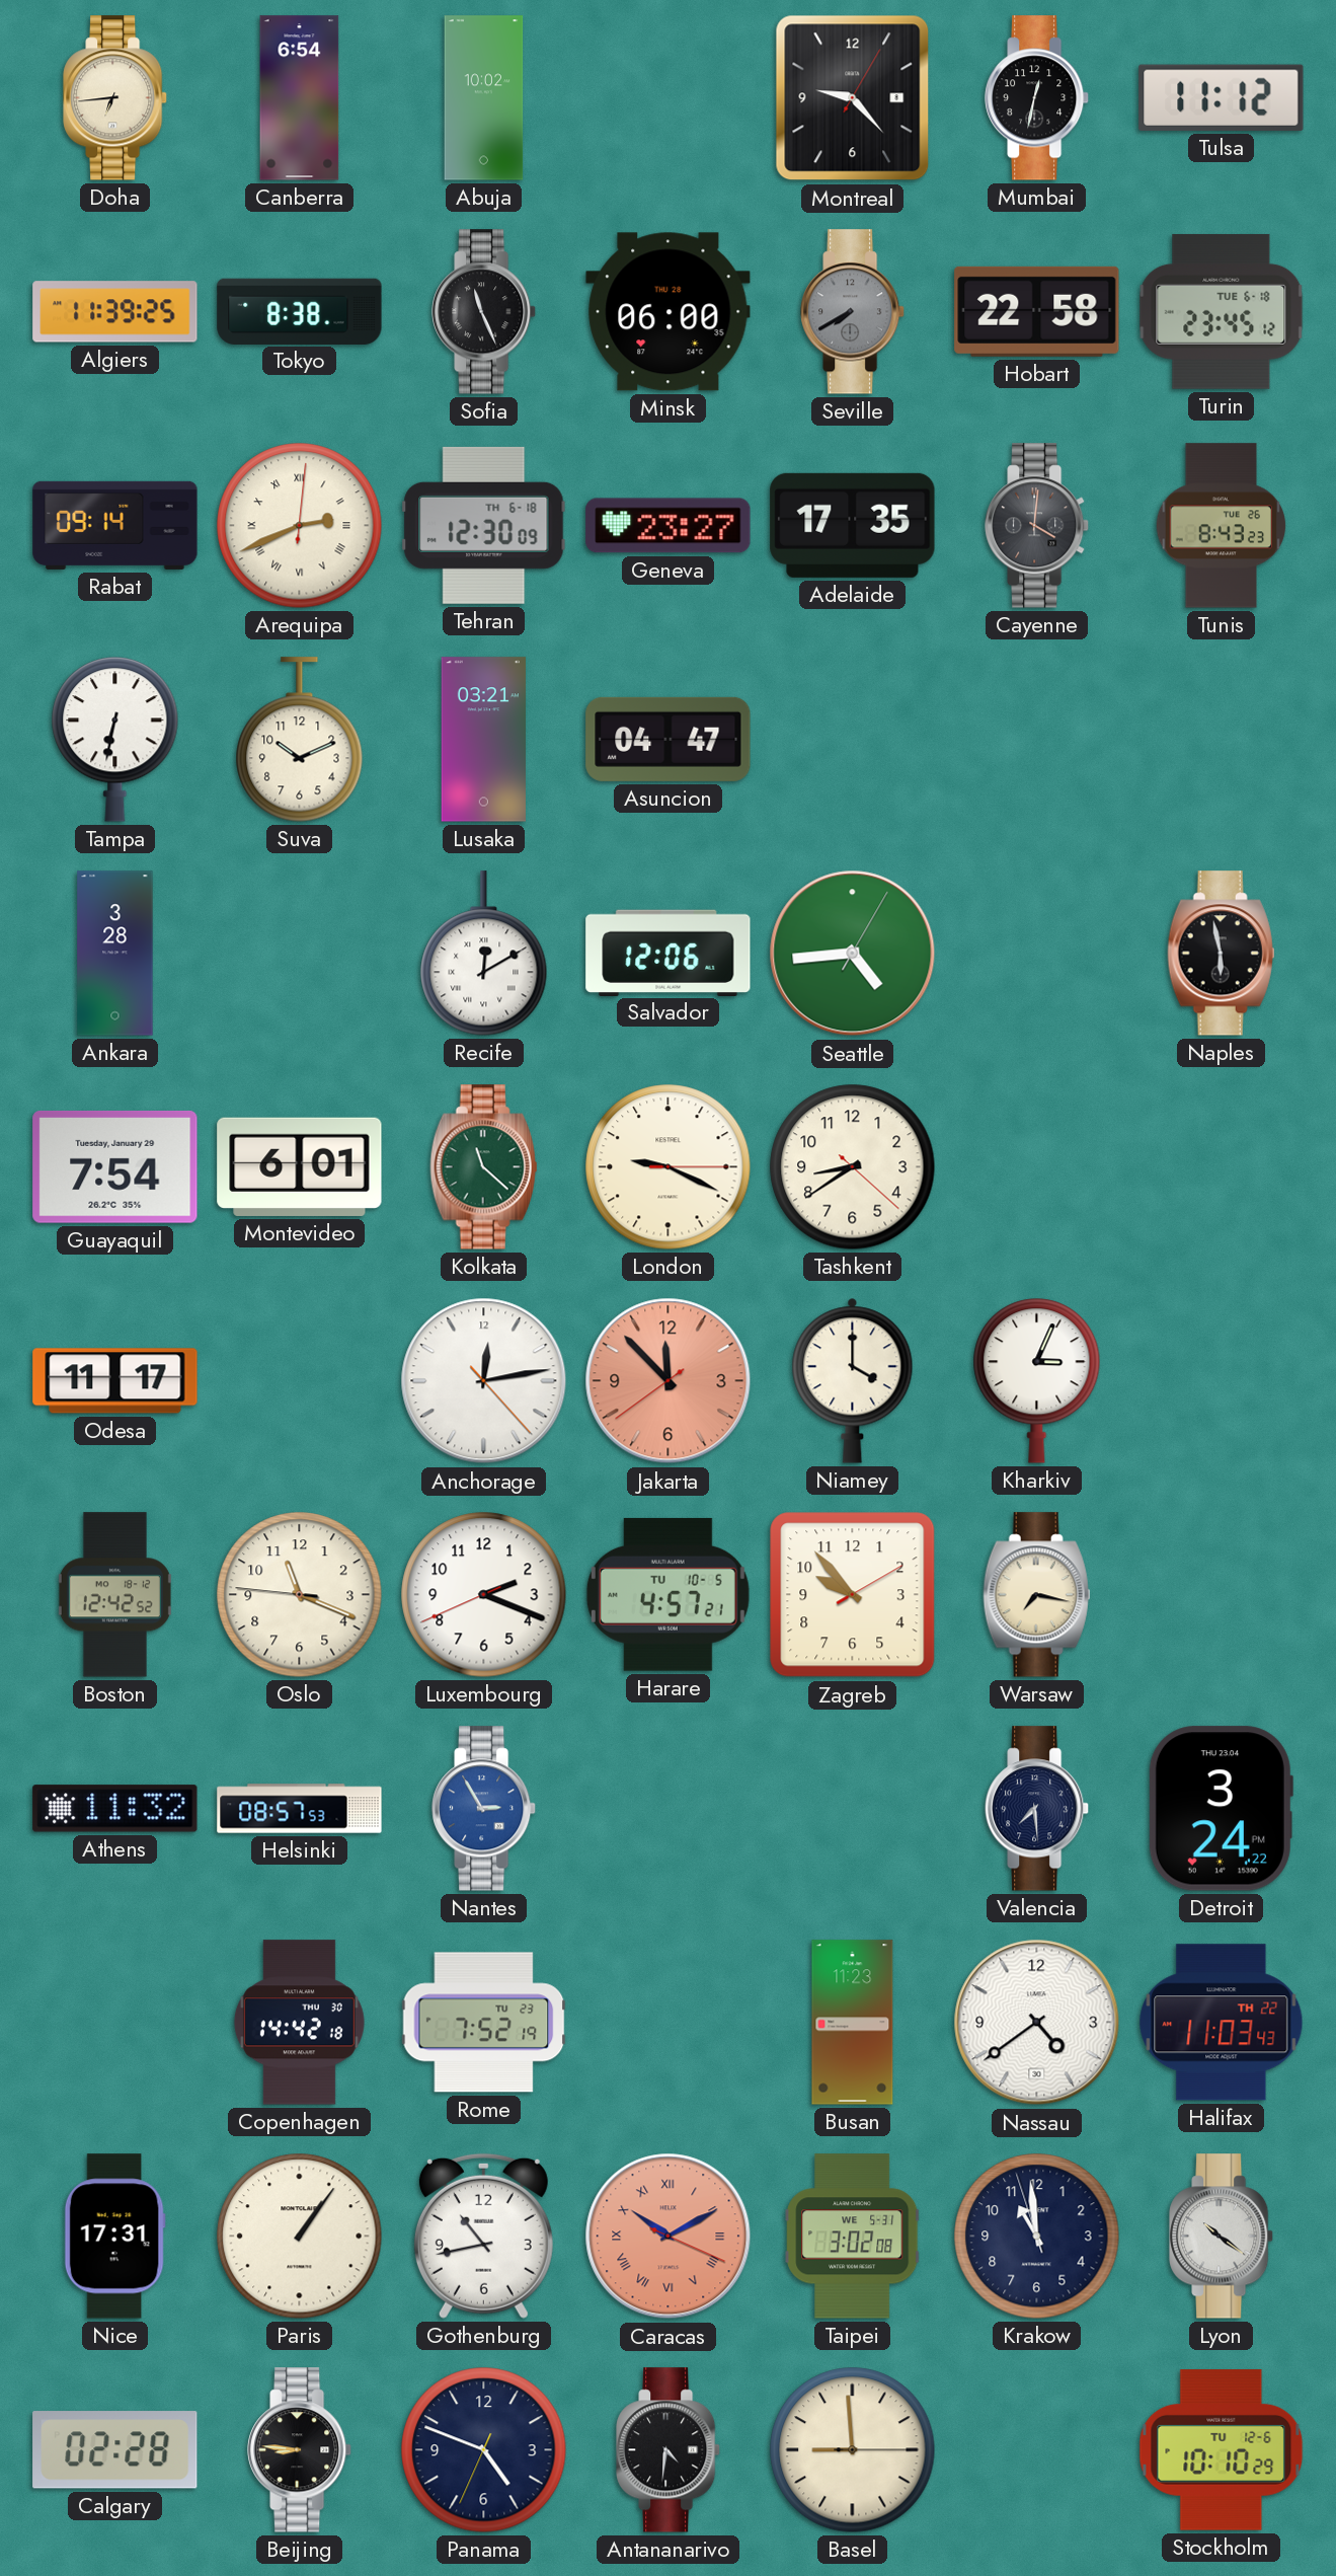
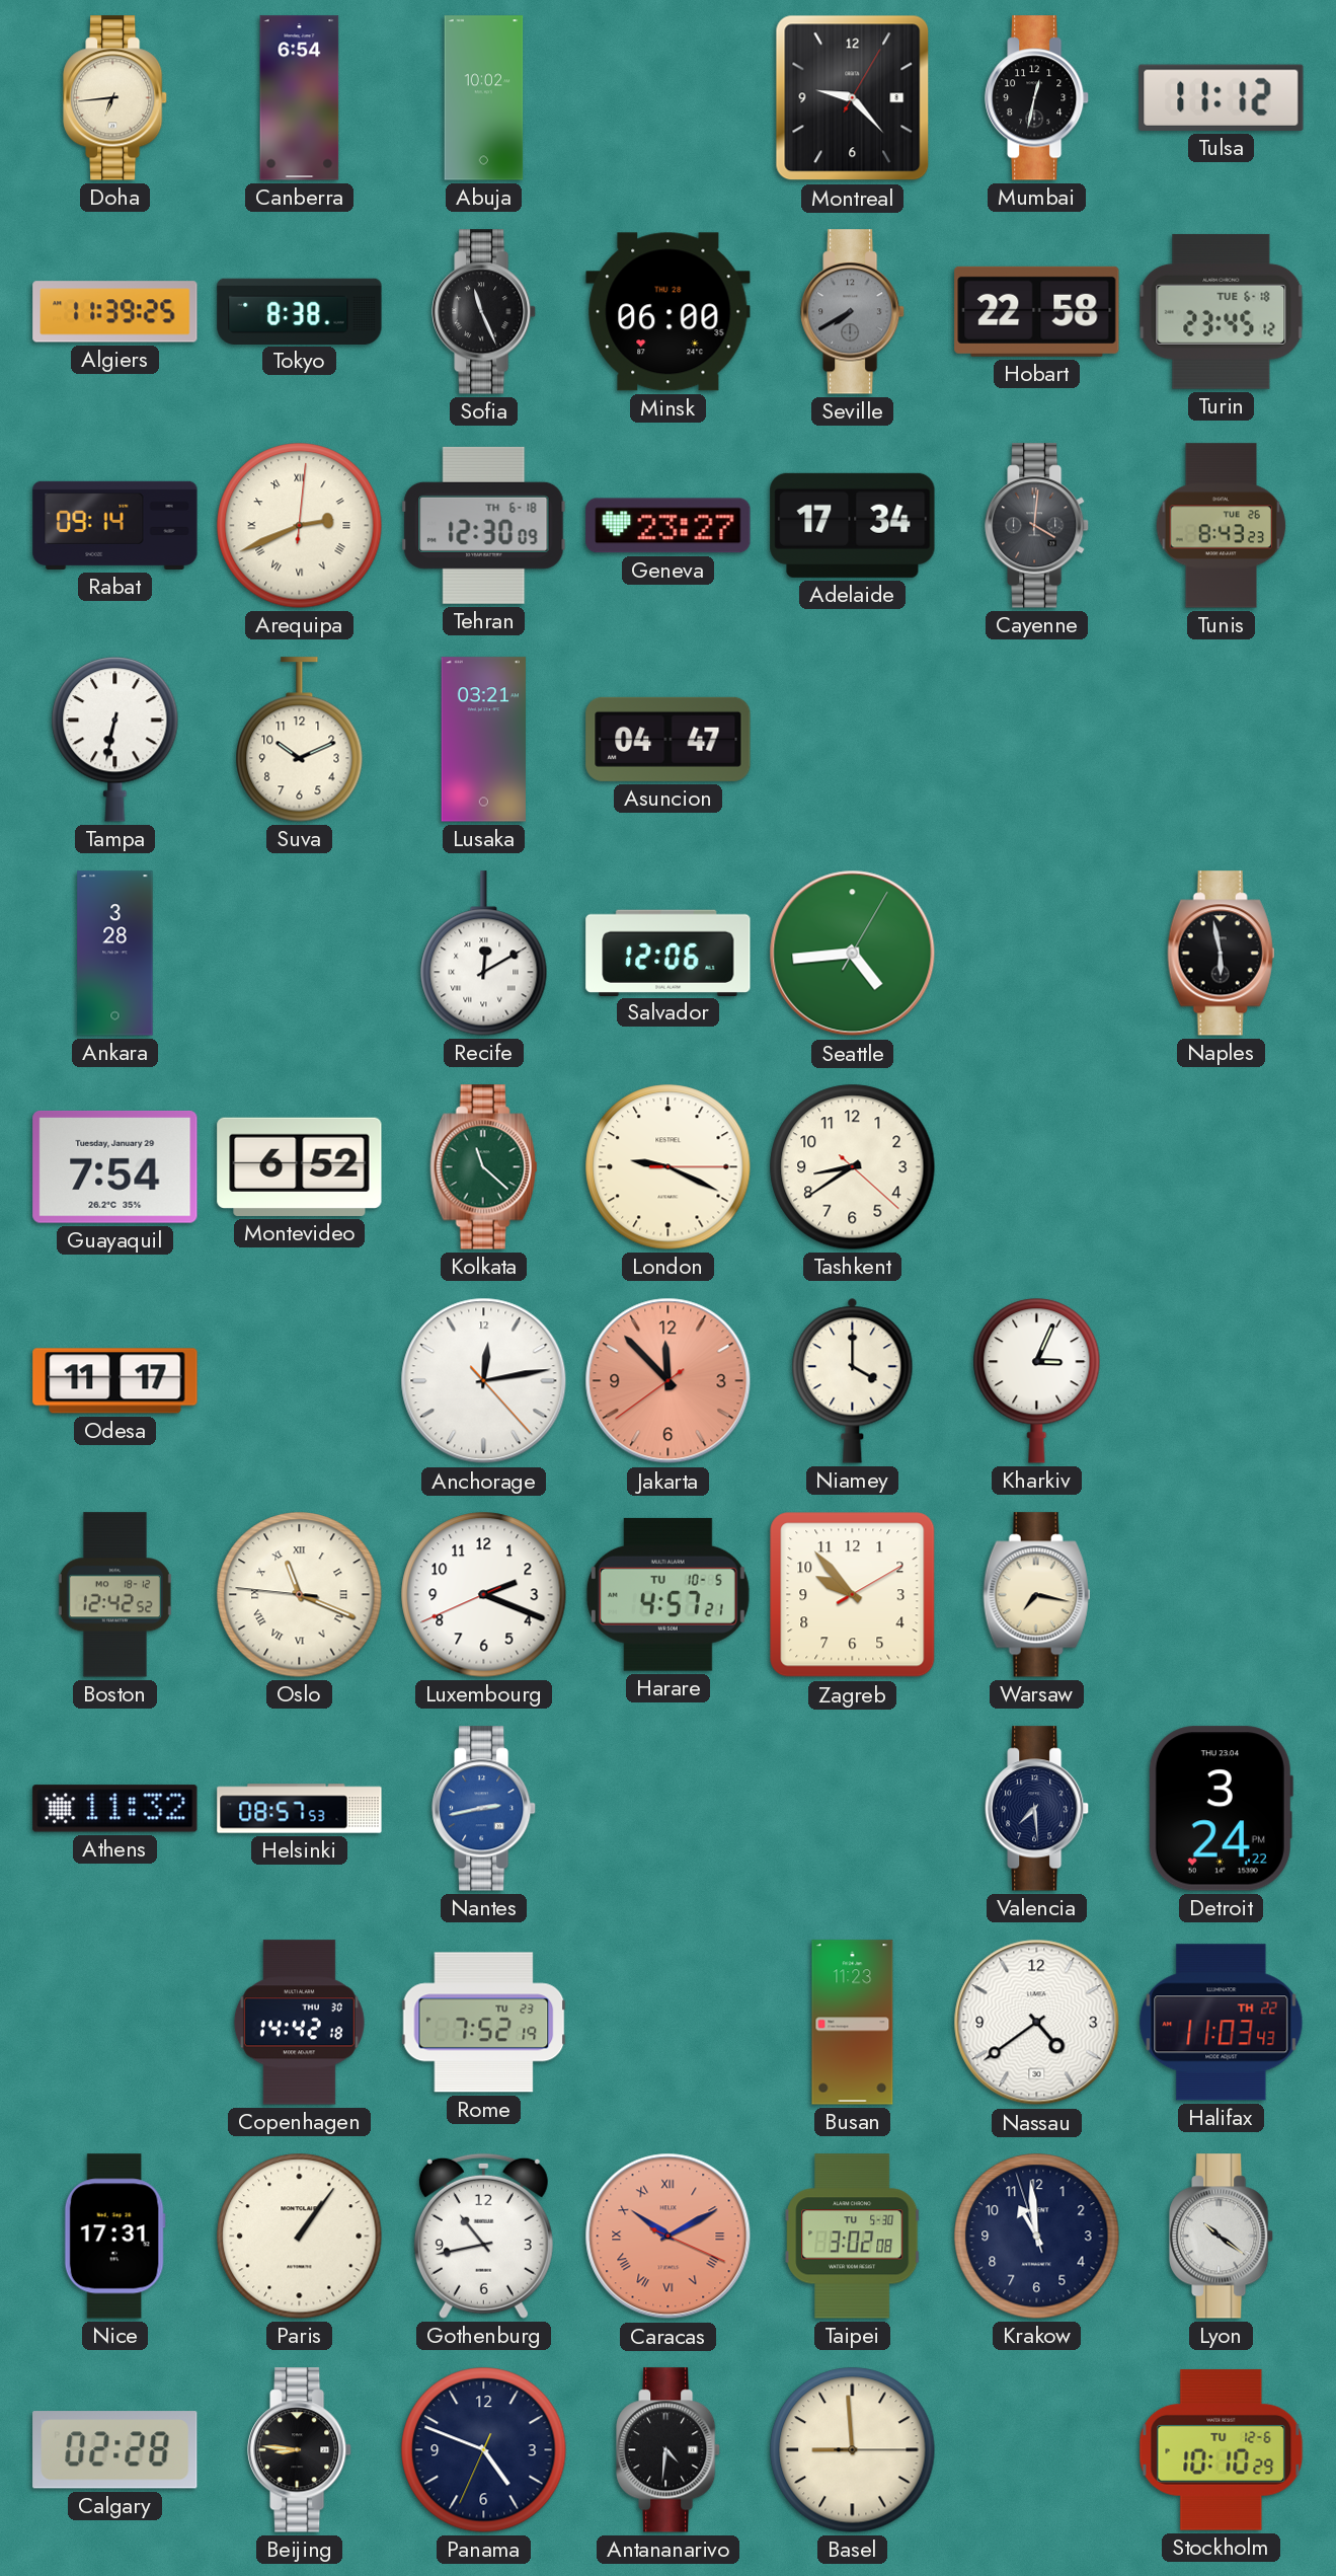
Adelaide: 17:35 -> 17:34
Montevideo: 6:01 -> 6:52
Oslo numerals: Arabic -> Roman
Nantes: 2:55 -> 2:43
Taipei date: WE 5-31 -> TU 5-30
